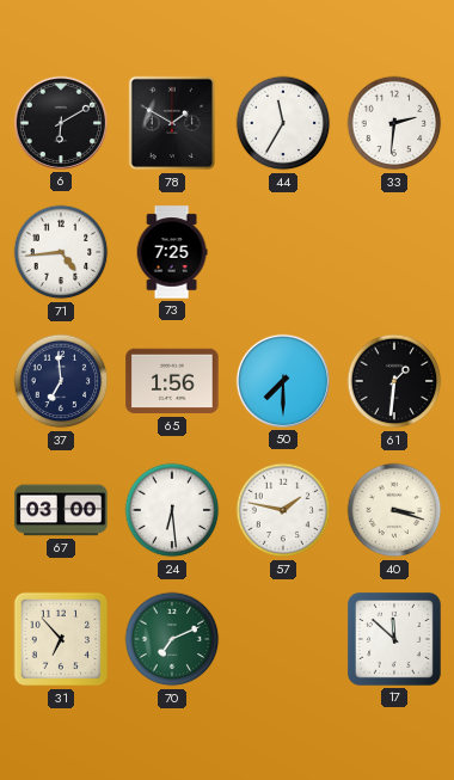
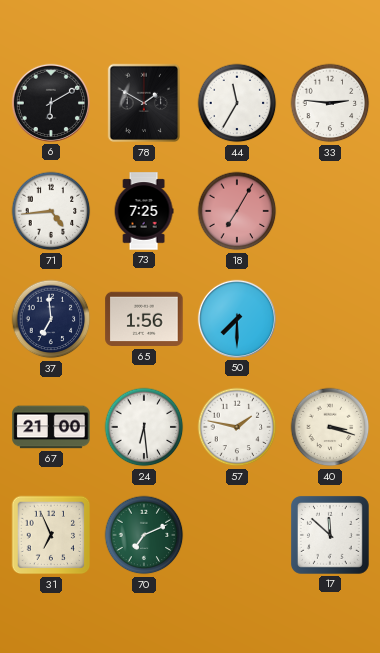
33: 2:31 -> 2:46
18: none -> 7:05
61: 1:31 -> none
67: 03:00 -> 21:00
31: 6:53 -> 6:56
